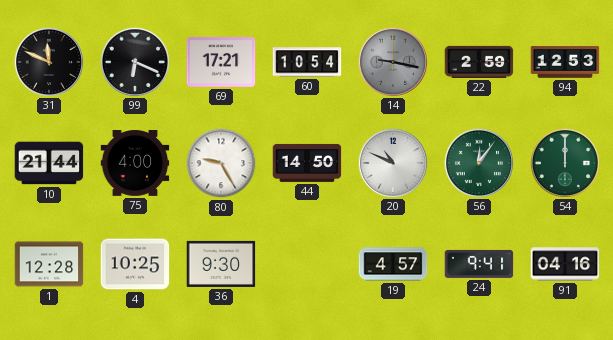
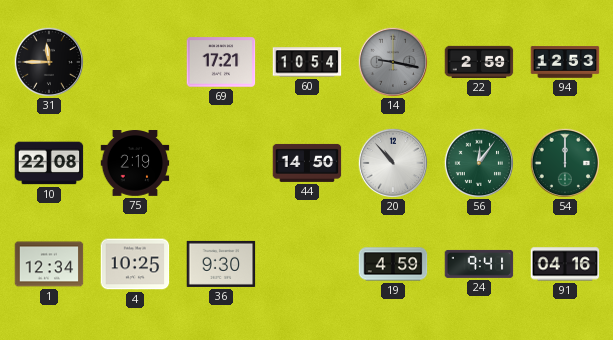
31: 11:49 -> 11:45
99: 6:19 -> none
10: 21:44 -> 22:08
75: 4:00 -> 2:19
80: 9:25 -> none
20: 10:49 -> 10:53
1: 12:28 -> 12:34
19: 4:57 -> 4:59
